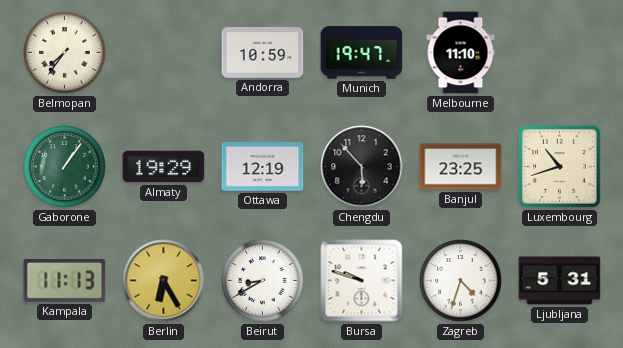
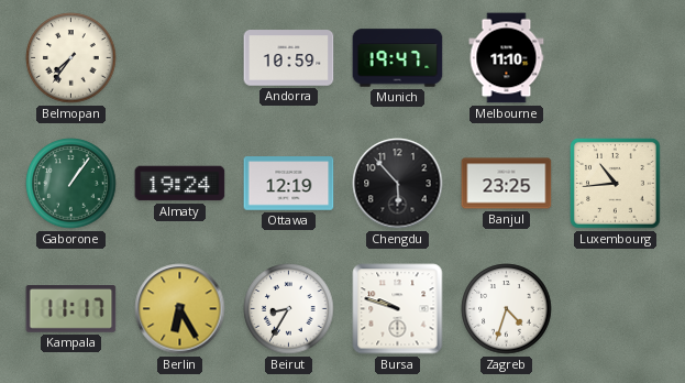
Almaty: 19:29 -> 19:24
Luxembourg: 10:42 -> 10:44
Kampala: 11:13 -> 11:17
Beirut: 8:40 -> 8:35
Ljubljana: 5:31 -> none
